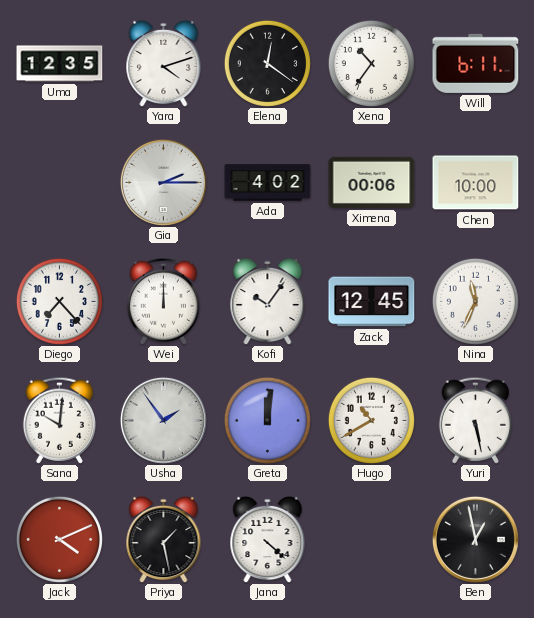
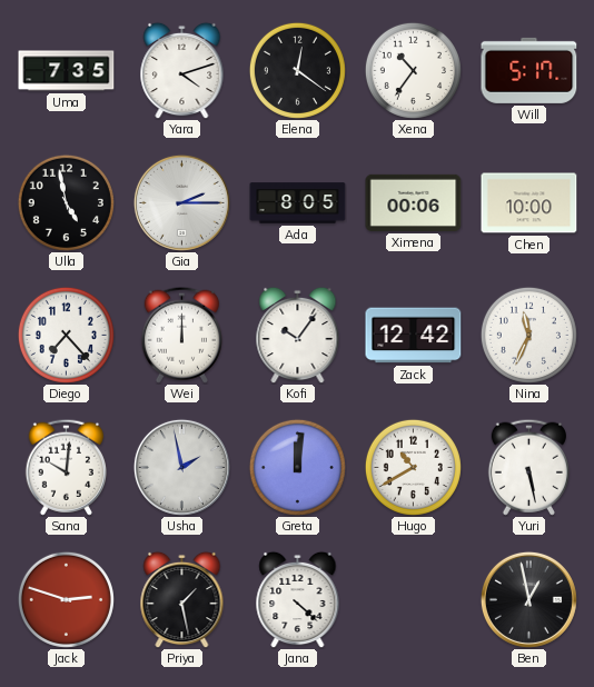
Uma: 12:35 -> 7:35
Will: 6:11 -> 5:17
Ulla: none -> 4:58
Ada: 4:02 -> 8:05
Zack: 12:45 -> 12:42
Usha: 1:54 -> 1:58
Jack: 4:11 -> 2:48
